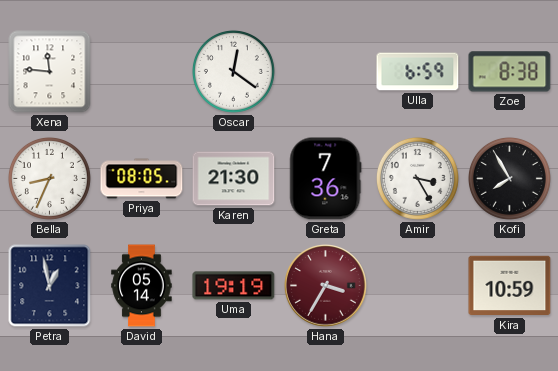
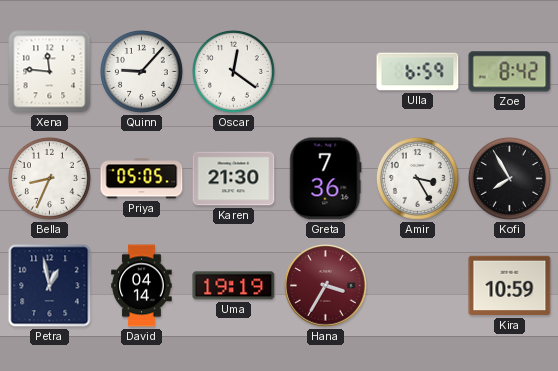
Quinn: none -> 9:07
Zoe: 8:38 -> 8:42
Priya: 08:05 -> 05:05
David: 05:14 -> 04:14
